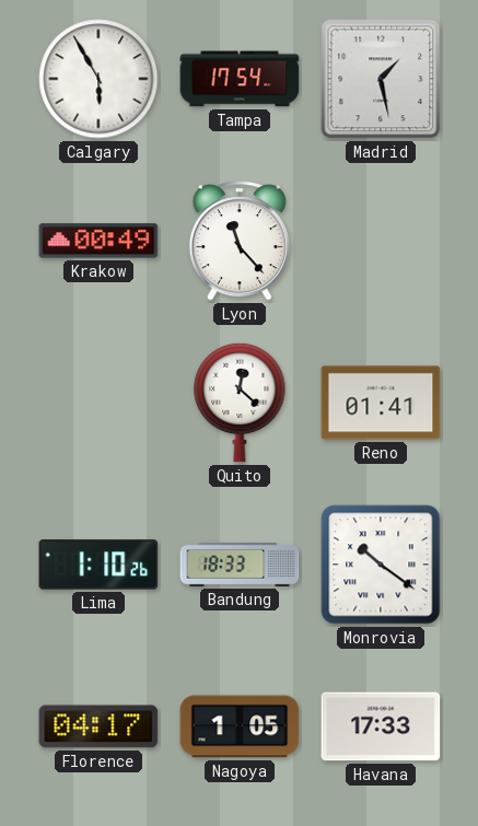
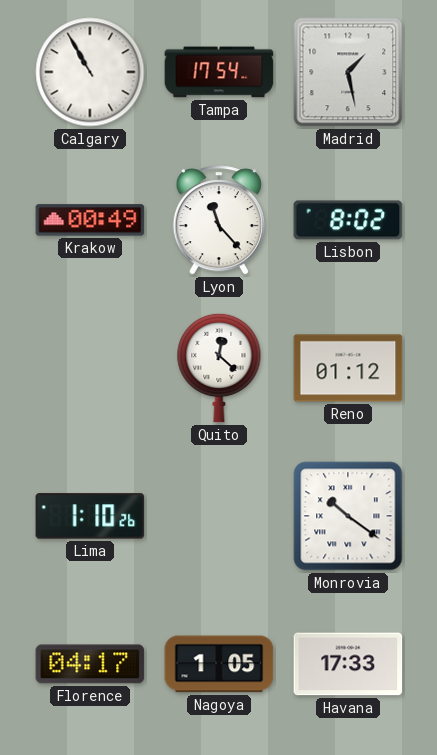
Calgary: 5:55 -> 10:55
Lisbon: none -> 8:02
Reno: 01:41 -> 01:12
Bandung: 18:33 -> none
